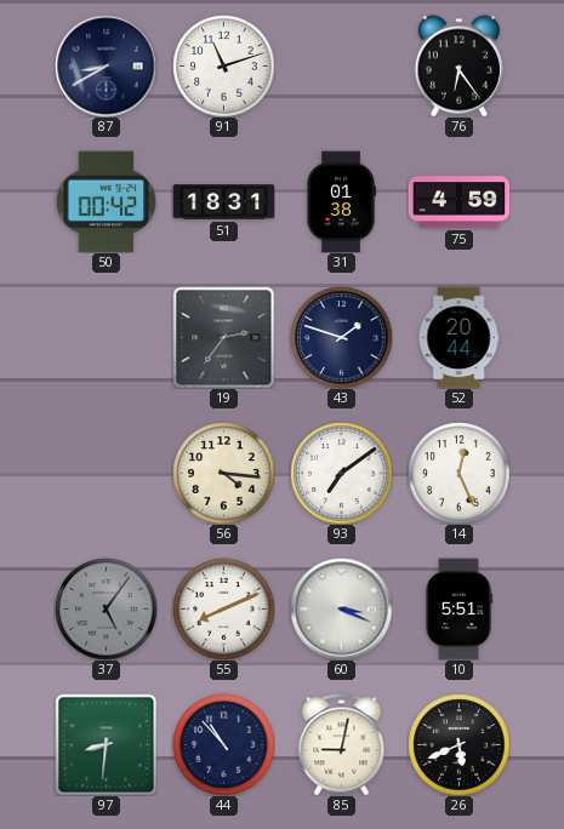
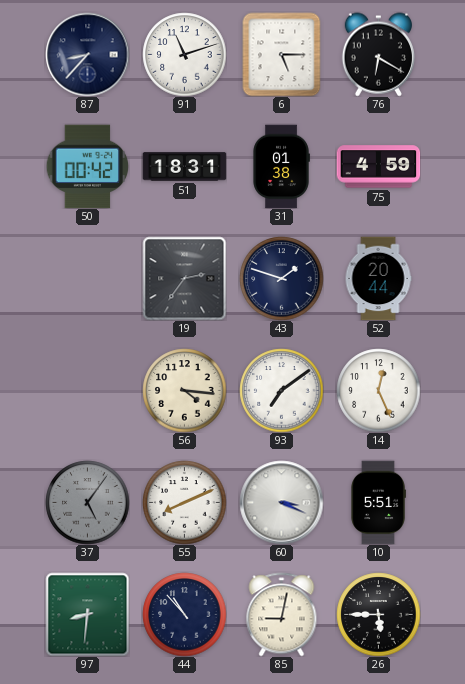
87: 8:40 -> 8:37
6: none -> 5:15
76: 6:24 -> 6:20
26: 5:41 -> 5:45
